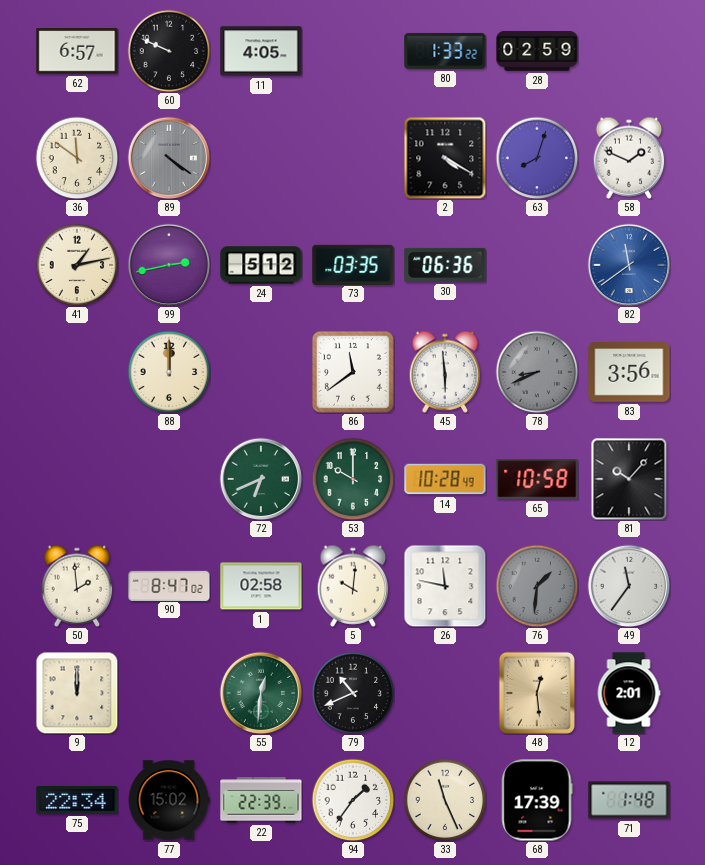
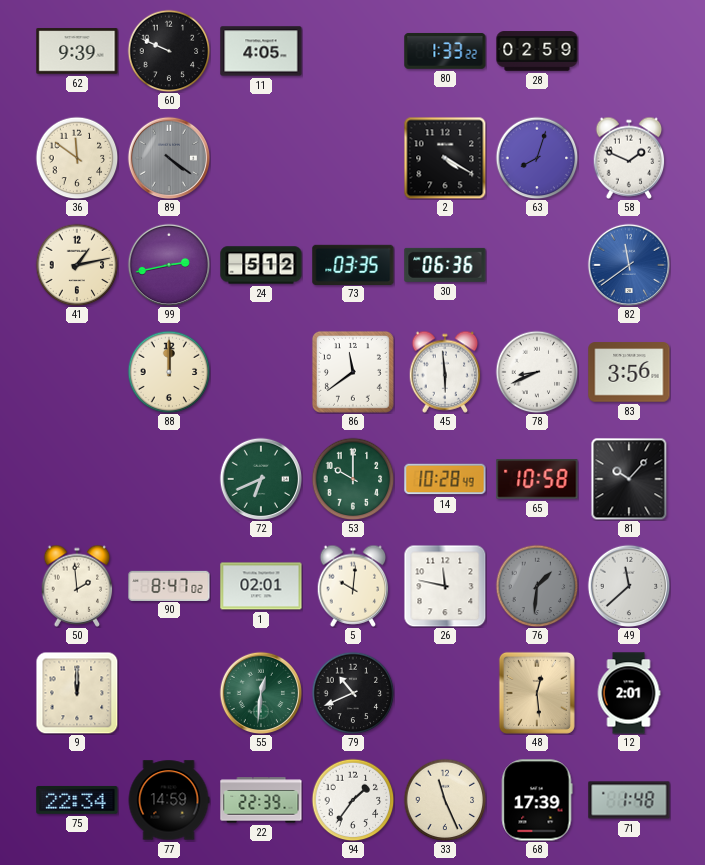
62: 6:57 -> 9:39
78 dial: grey -> white
1: 02:58 -> 02:01
49: 11:36 -> 11:38
77: 15:02 -> 14:59
